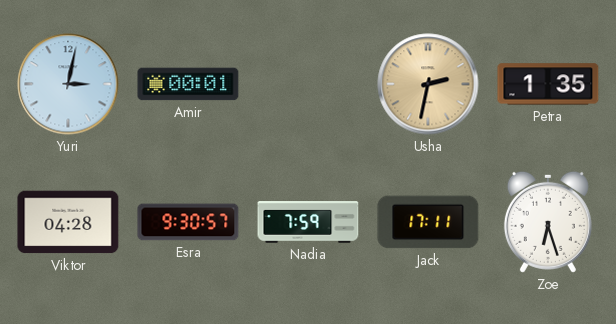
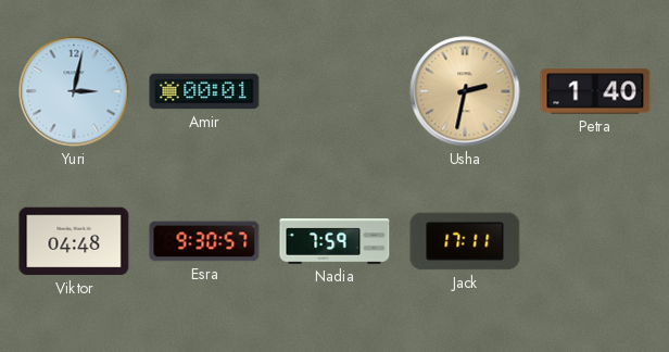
Petra: 1:35 -> 1:40
Viktor: 04:28 -> 04:48
Zoe: 6:27 -> none
